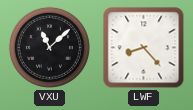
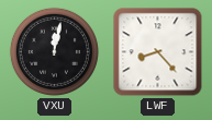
VXU: 11:08 -> 12:02
